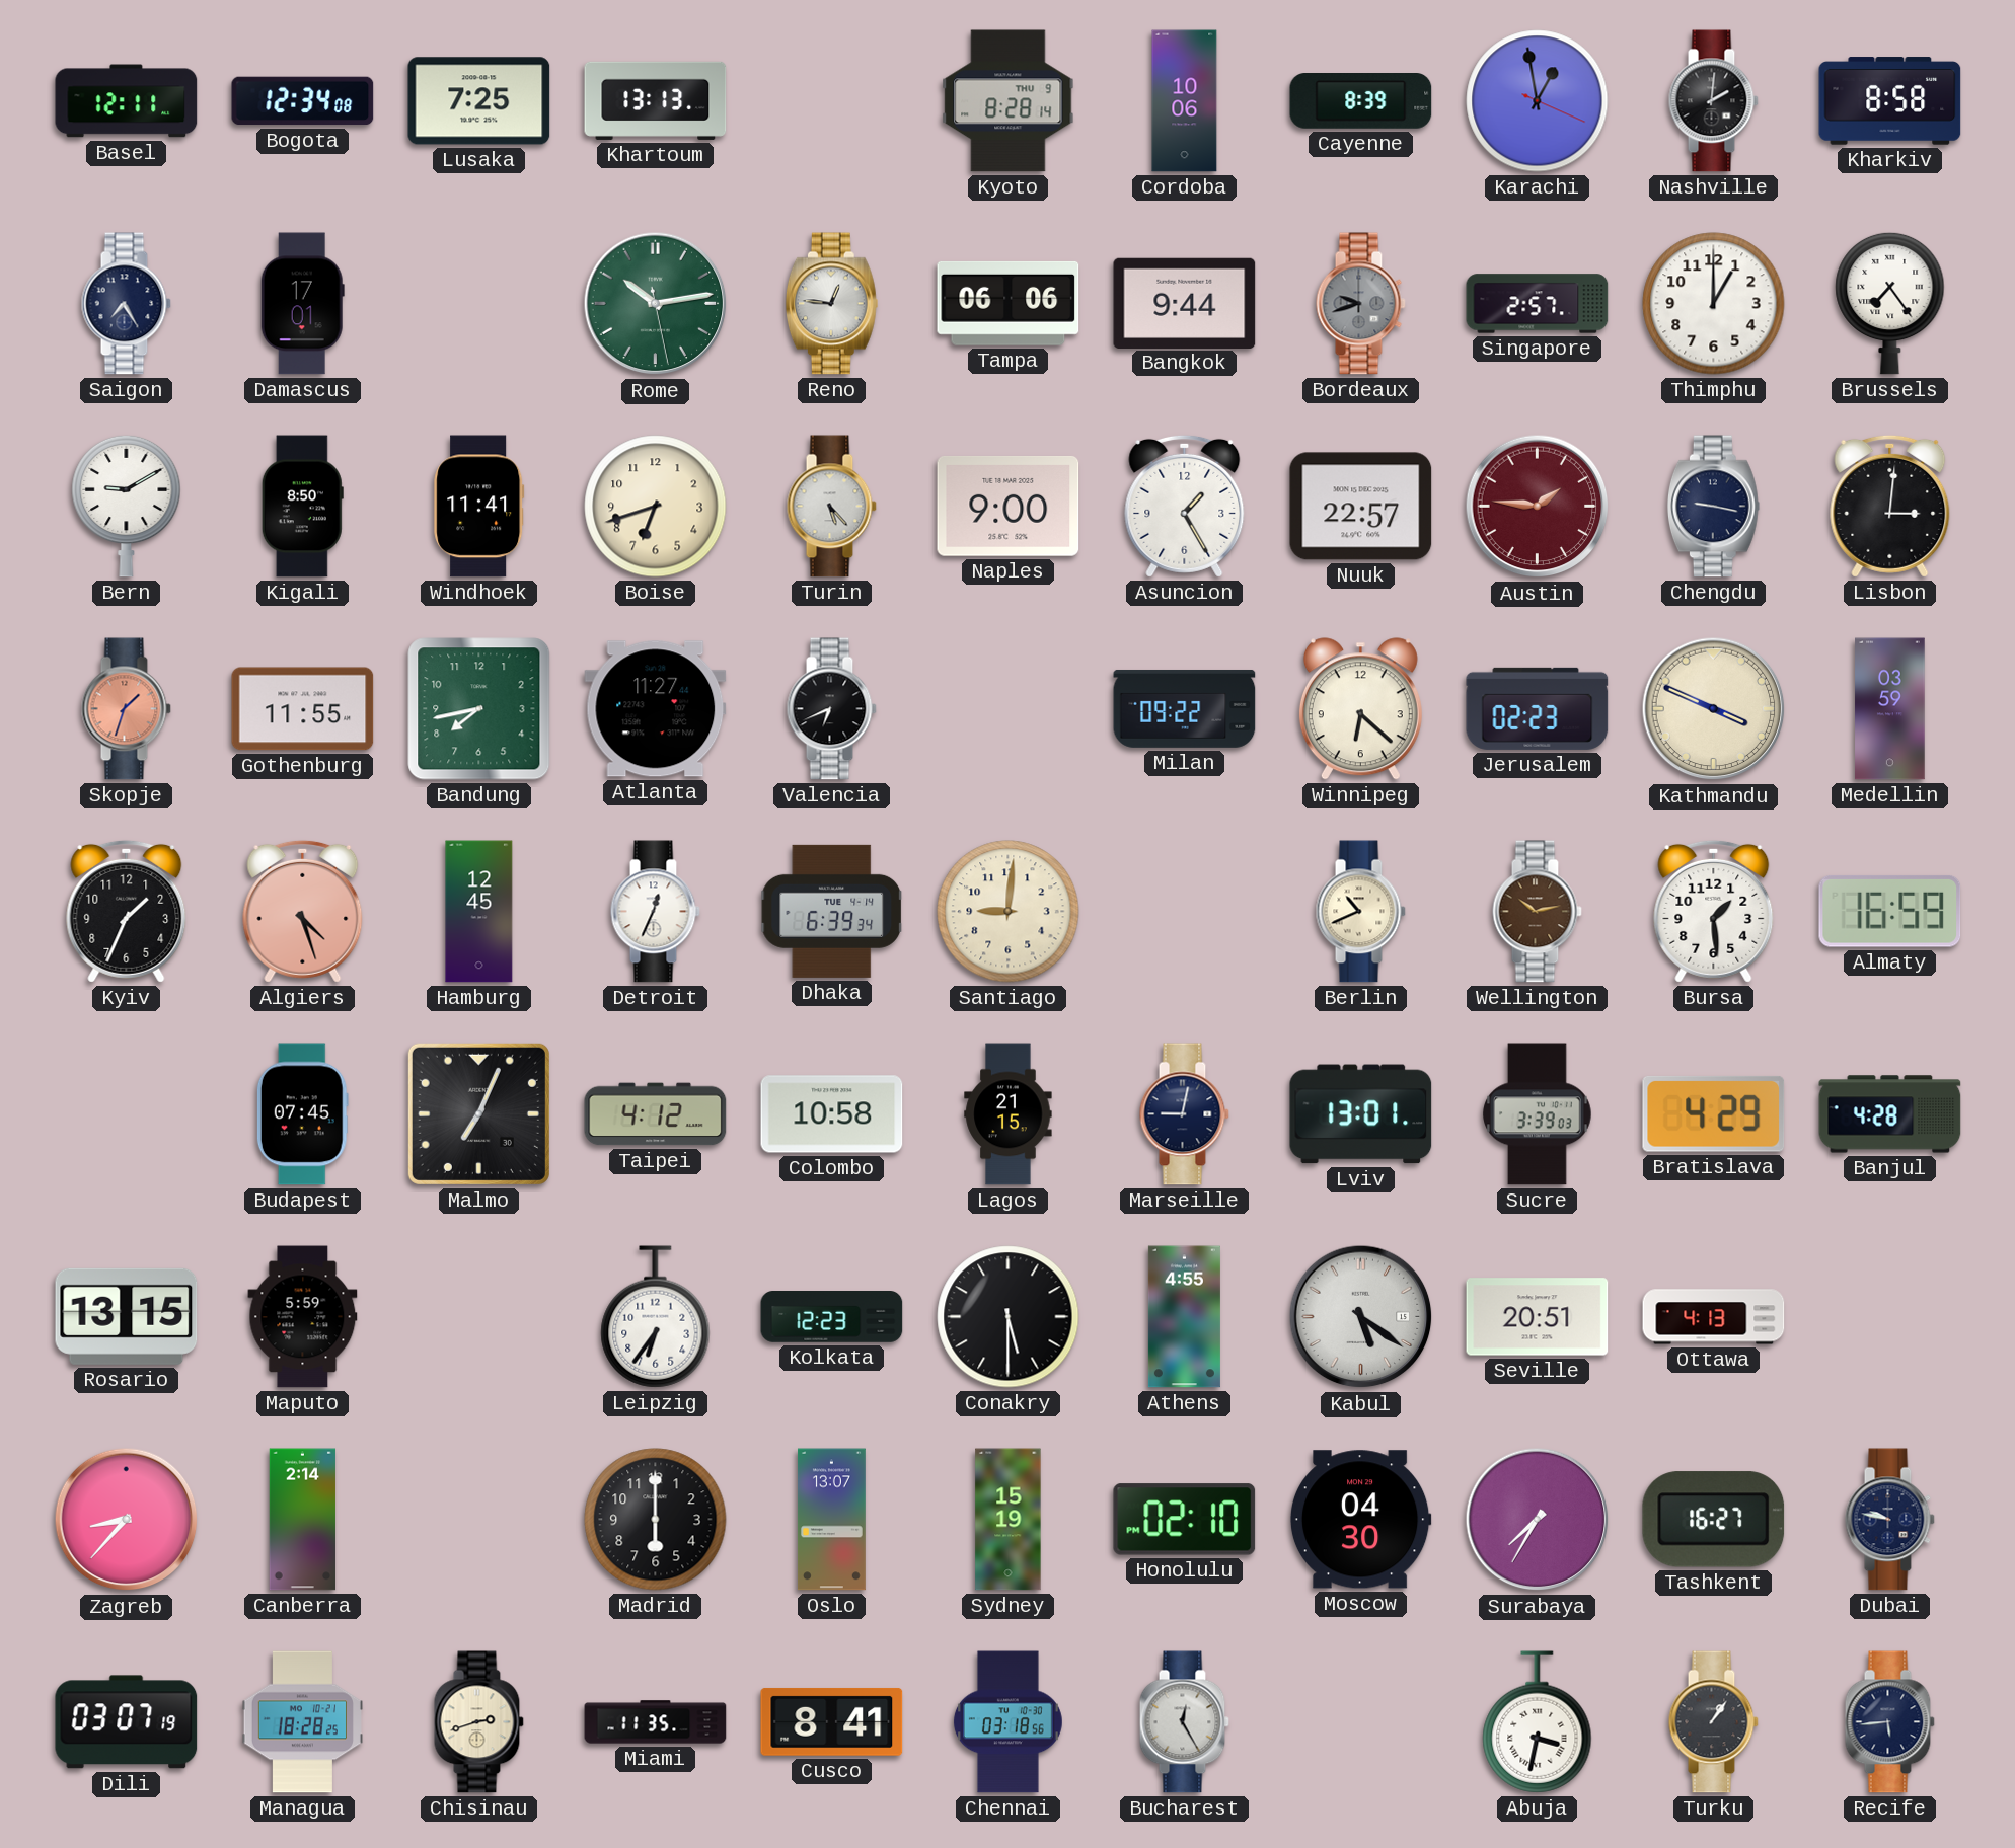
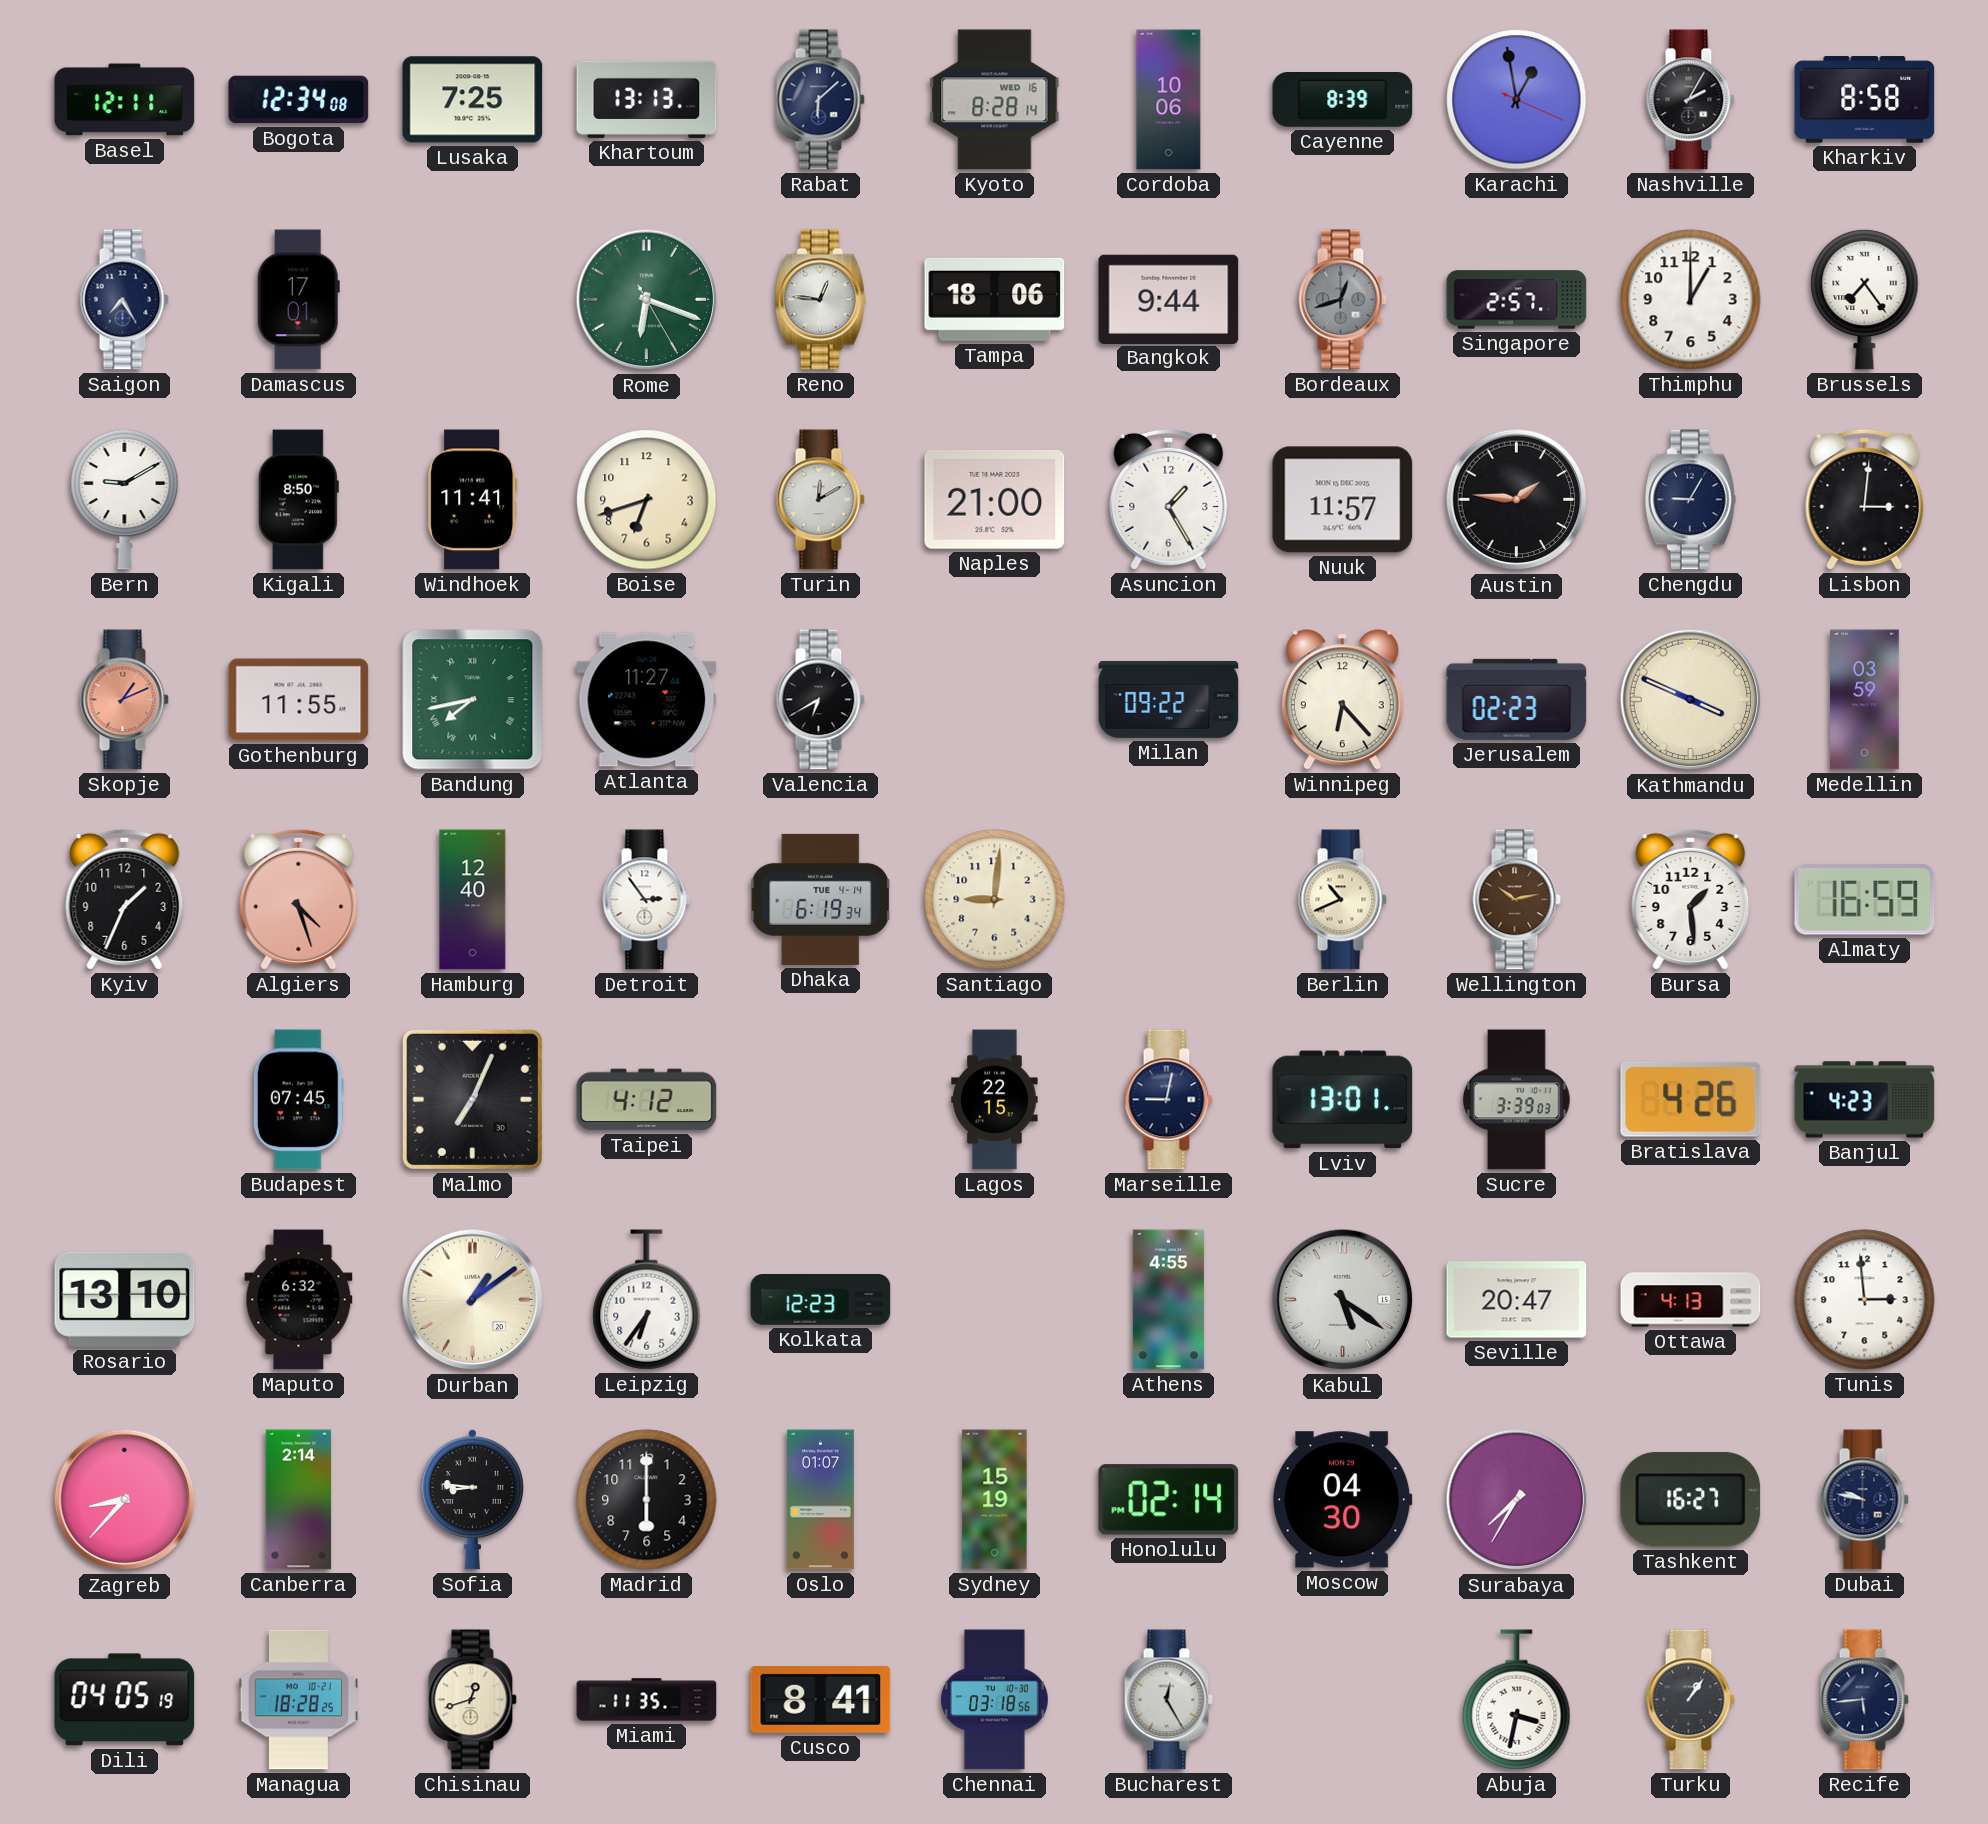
Rabat: none -> 6:08
Kyoto date: THU 9 -> WED 16
Nashville: 2:01 -> 2:05
Rome: 10:13 -> 6:18
Tampa: 06:06 -> 18:06
Bordeaux: 9:42 -> 12:42
Turin: 5:23 -> 12:10
Naples: 9:00 -> 21:00
Nuuk: 22:57 -> 11:57
Austin dial: burgundy -> black
Chengdu: 9:17 -> 9:05
Skopje: 1:33 -> 1:11
Bandung numerals: Arabic -> Roman
Valencia: 6:41 -> 6:40
Winnipeg: 6:22 -> 6:23
Hamburg: 12:45 -> 12:40
Detroit: 12:34 -> 2:54
Dhaka: 6:39 -> 6:19
Colombo: 10:58 -> none
Lagos: 21:15 -> 22:15
Bratislava: 4:29 -> 4:26
Banjul: 4:28 -> 4:23
Rosario: 13:15 -> 13:10
Maputo: 5:59 -> 6:32
Durban: none -> 1:09
Conakry: 5:30 -> none
Seville: 20:51 -> 20:47
Tunis: none -> 2:59
Sofia: none -> 8:46
Oslo: 13:07 -> 01:07
Honolulu: 02:10 -> 02:14
Dili: 03:07 -> 04:05
Chisinau: 2:42 -> 12:42
